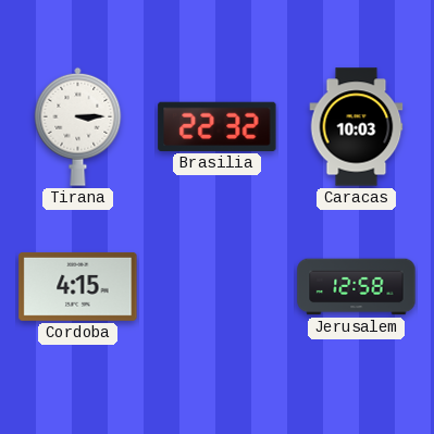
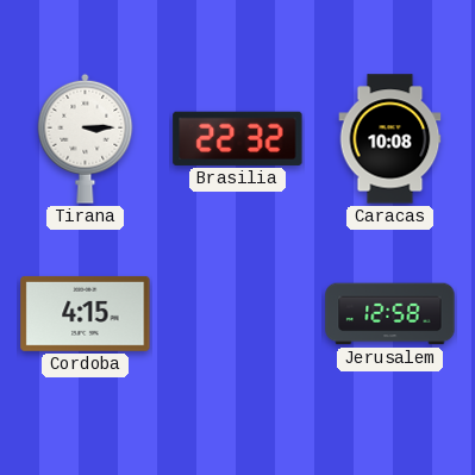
Caracas: 10:03 -> 10:08
